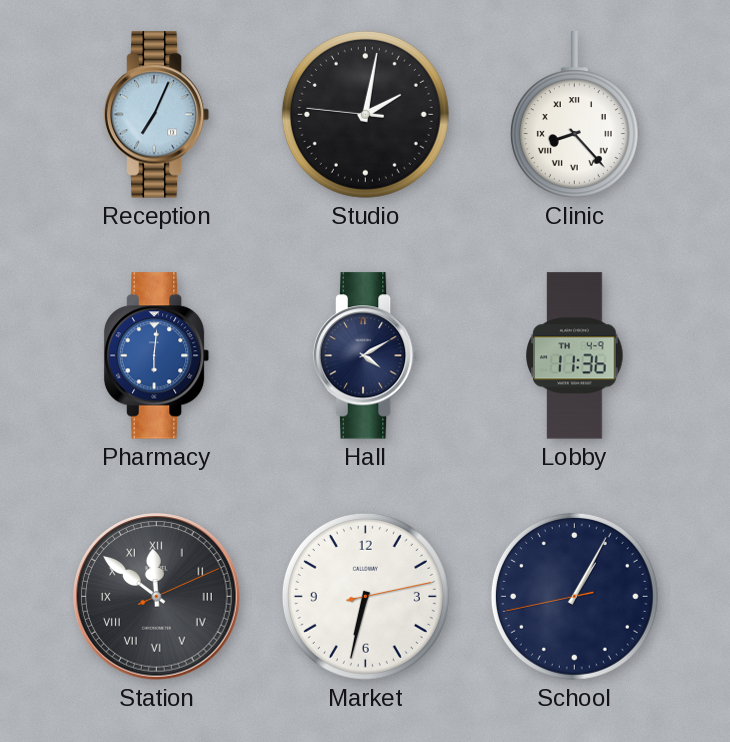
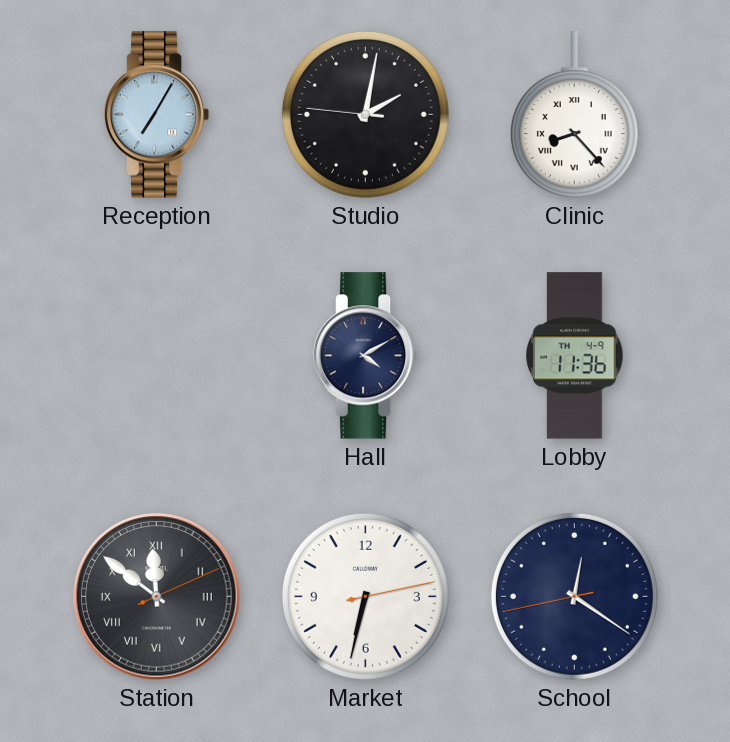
Reception: 7:04 -> 7:05
Pharmacy: 6:01 -> none
School: 1:04 -> 12:20
